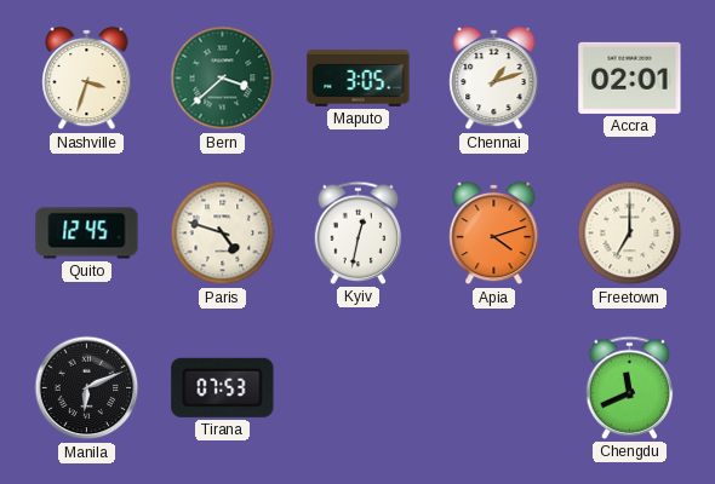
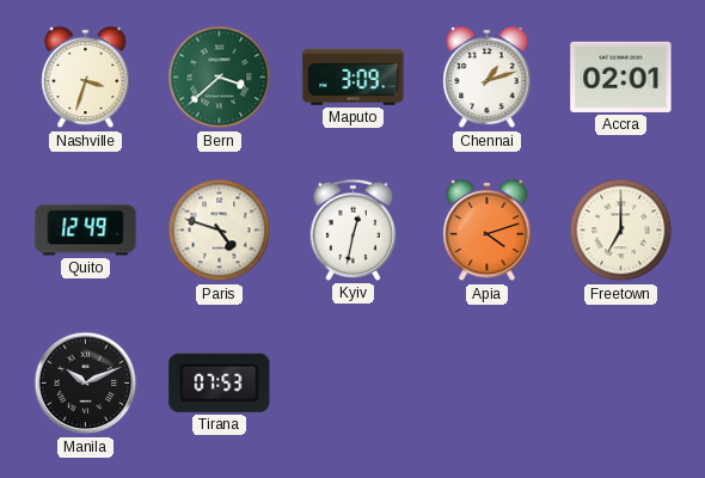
Maputo: 3:05 -> 3:09
Quito: 12:45 -> 12:49
Manila: 6:11 -> 10:11
Chengdu: 11:41 -> none
